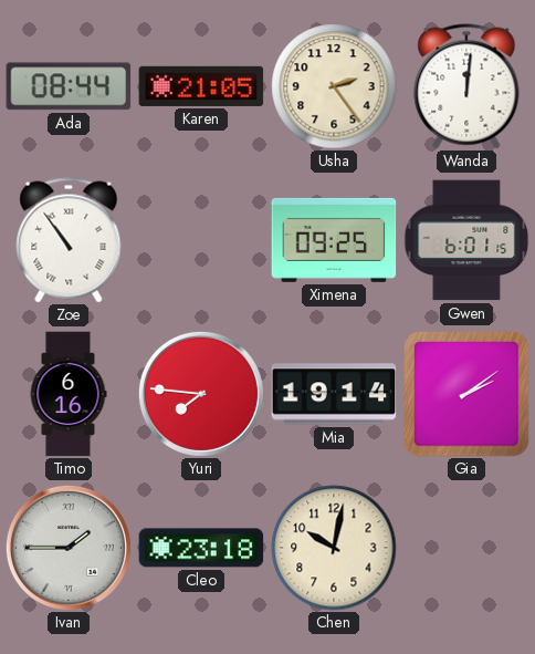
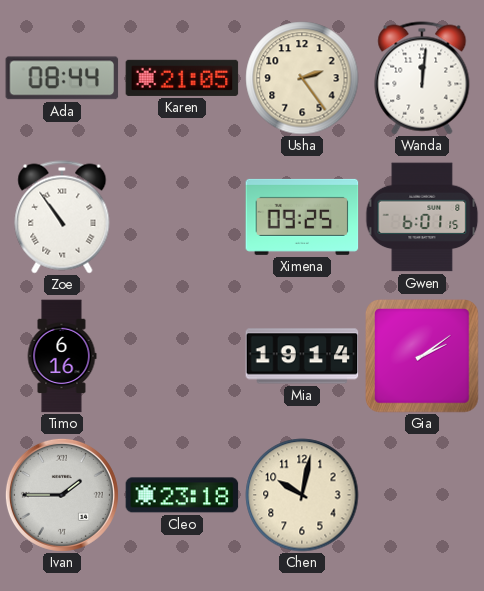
Yuri: 7:46 -> none
